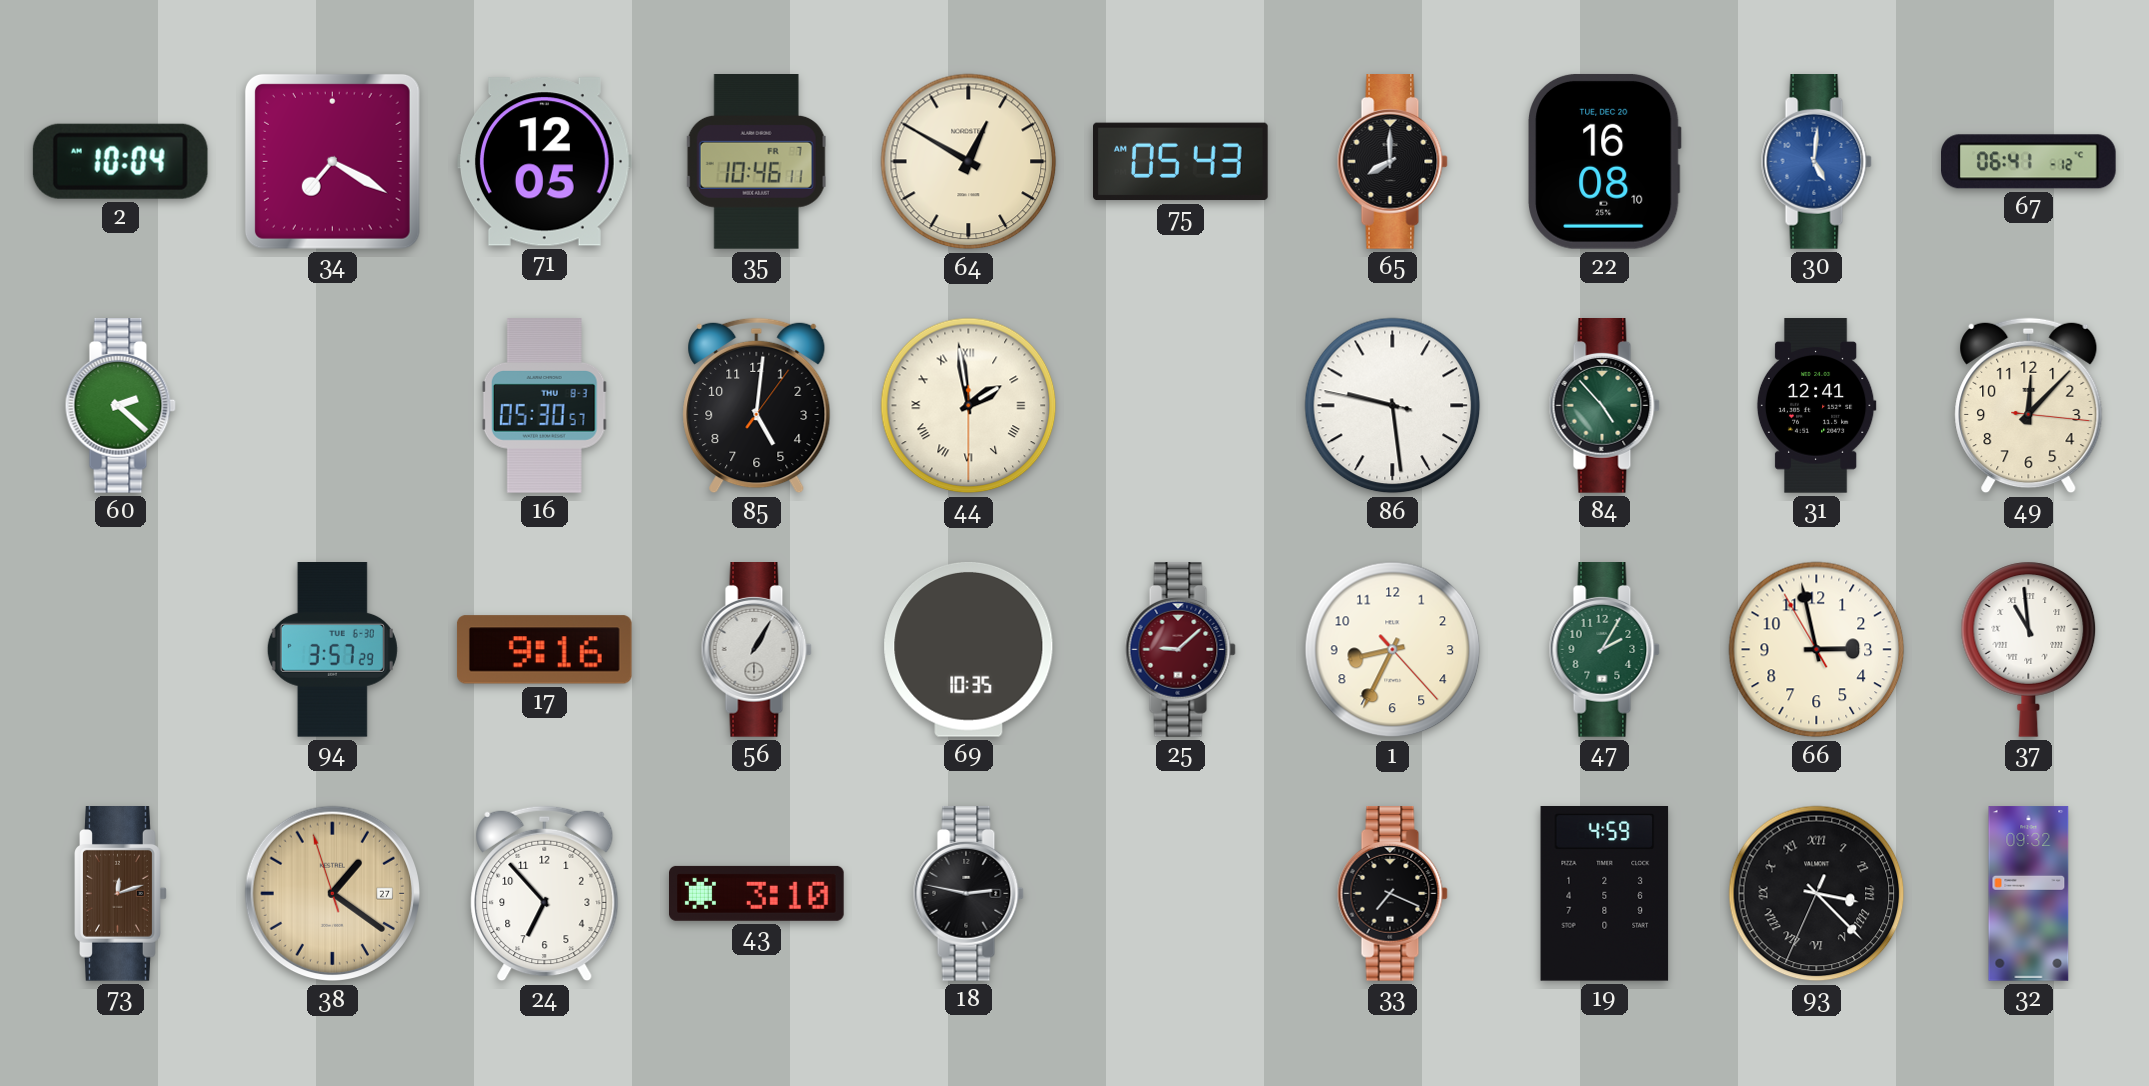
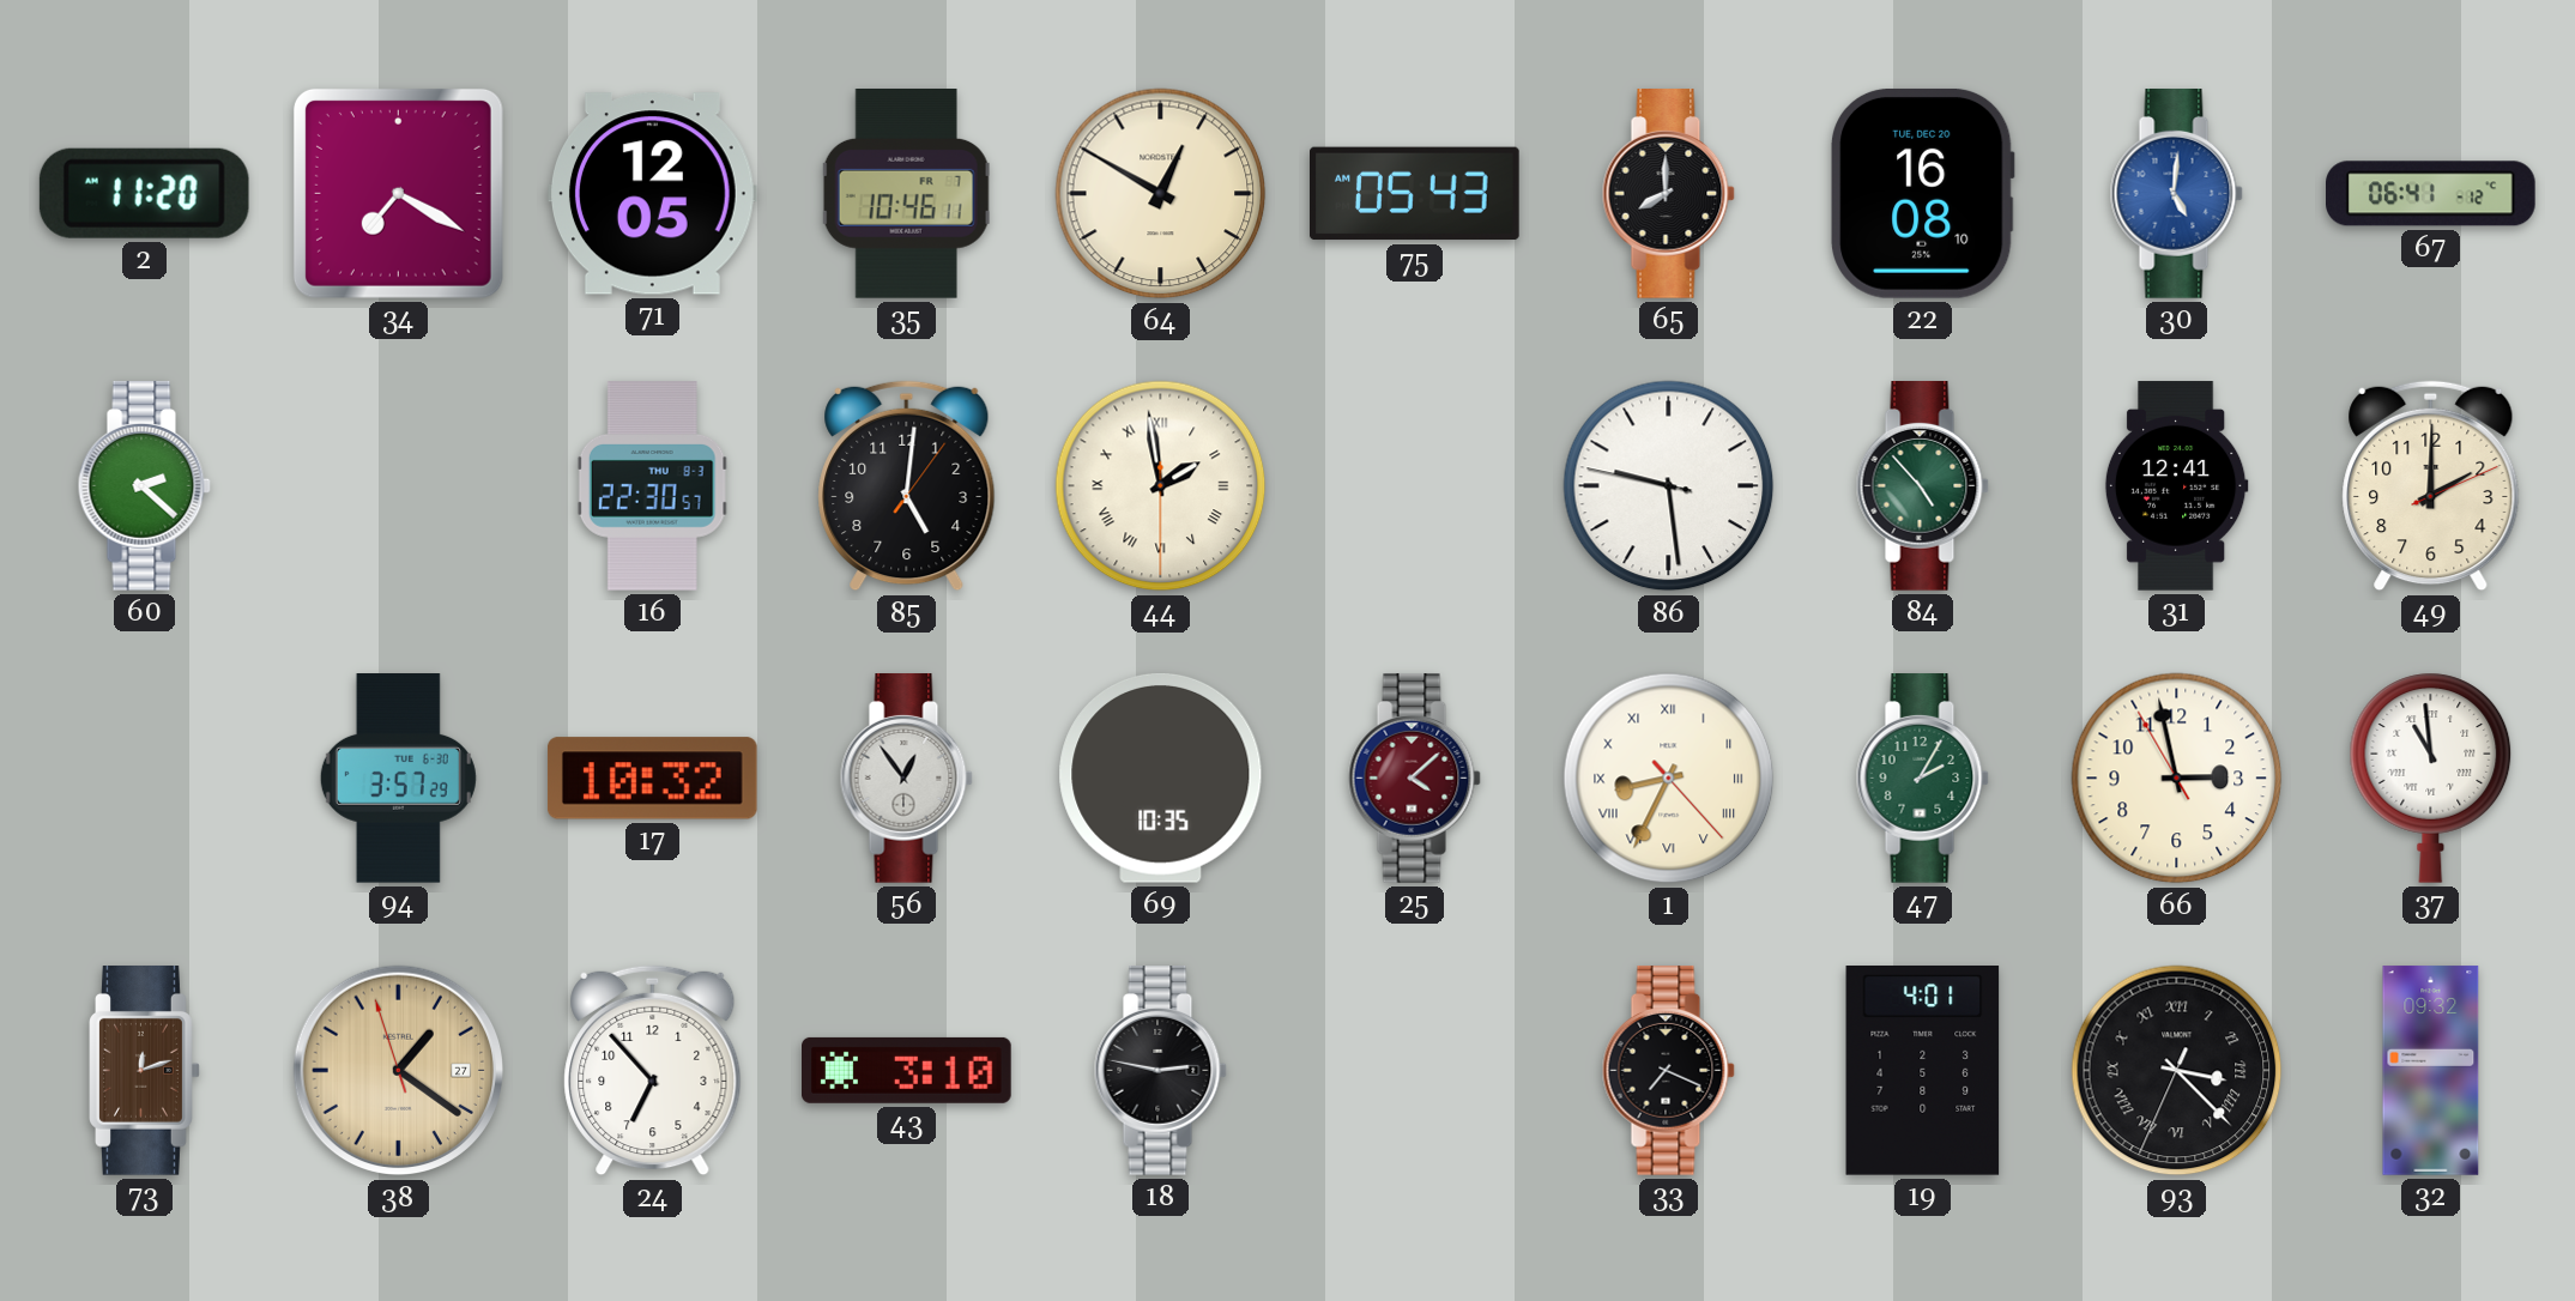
2: 10:04 -> 11:20
16: 05:30 -> 22:30
49: 12:07 -> 2:00
17: 9:16 -> 10:32
56: 1:05 -> 12:54
25: 9:08 -> 4:08
1 numerals: Arabic -> Roman
19: 4:59 -> 4:01
